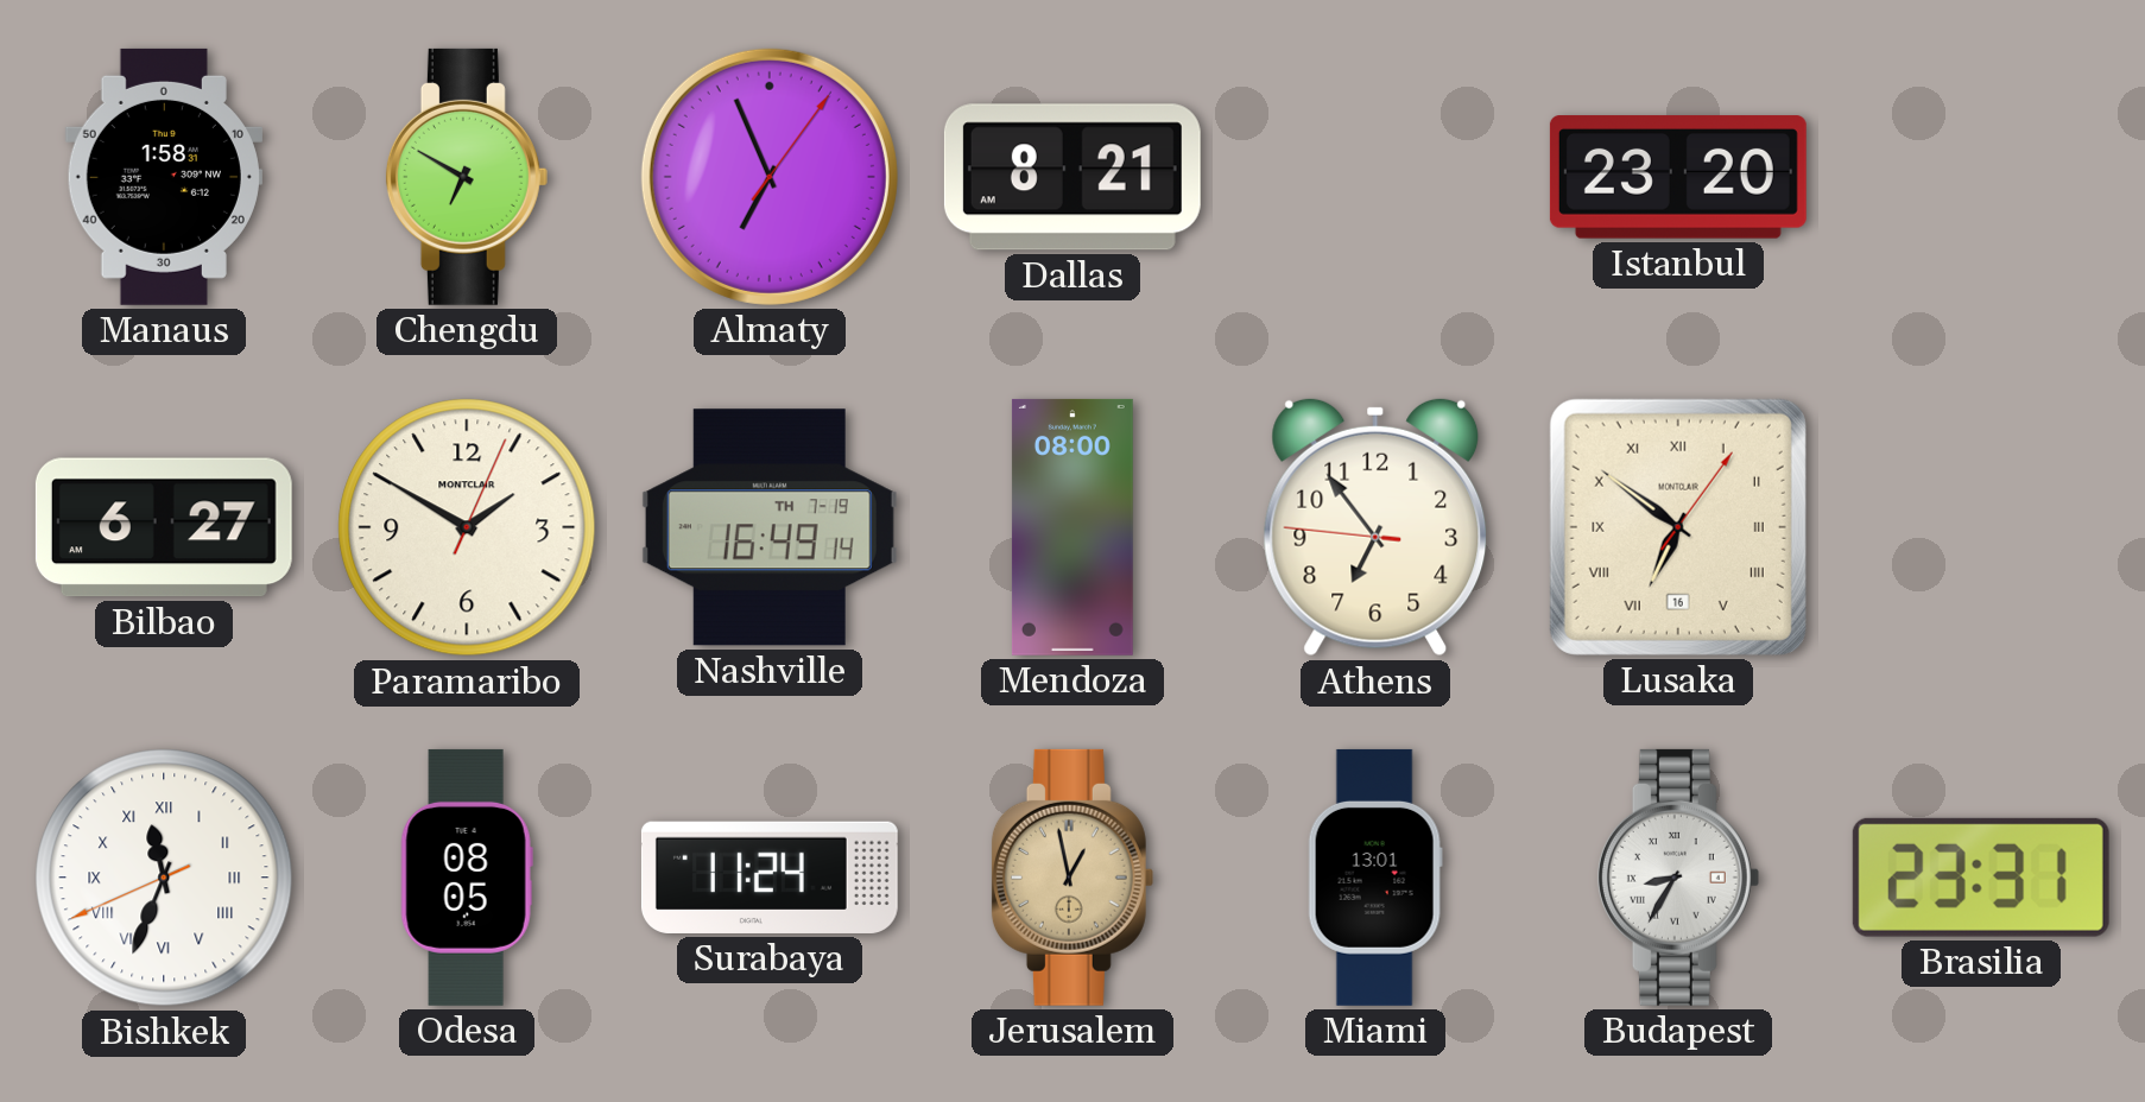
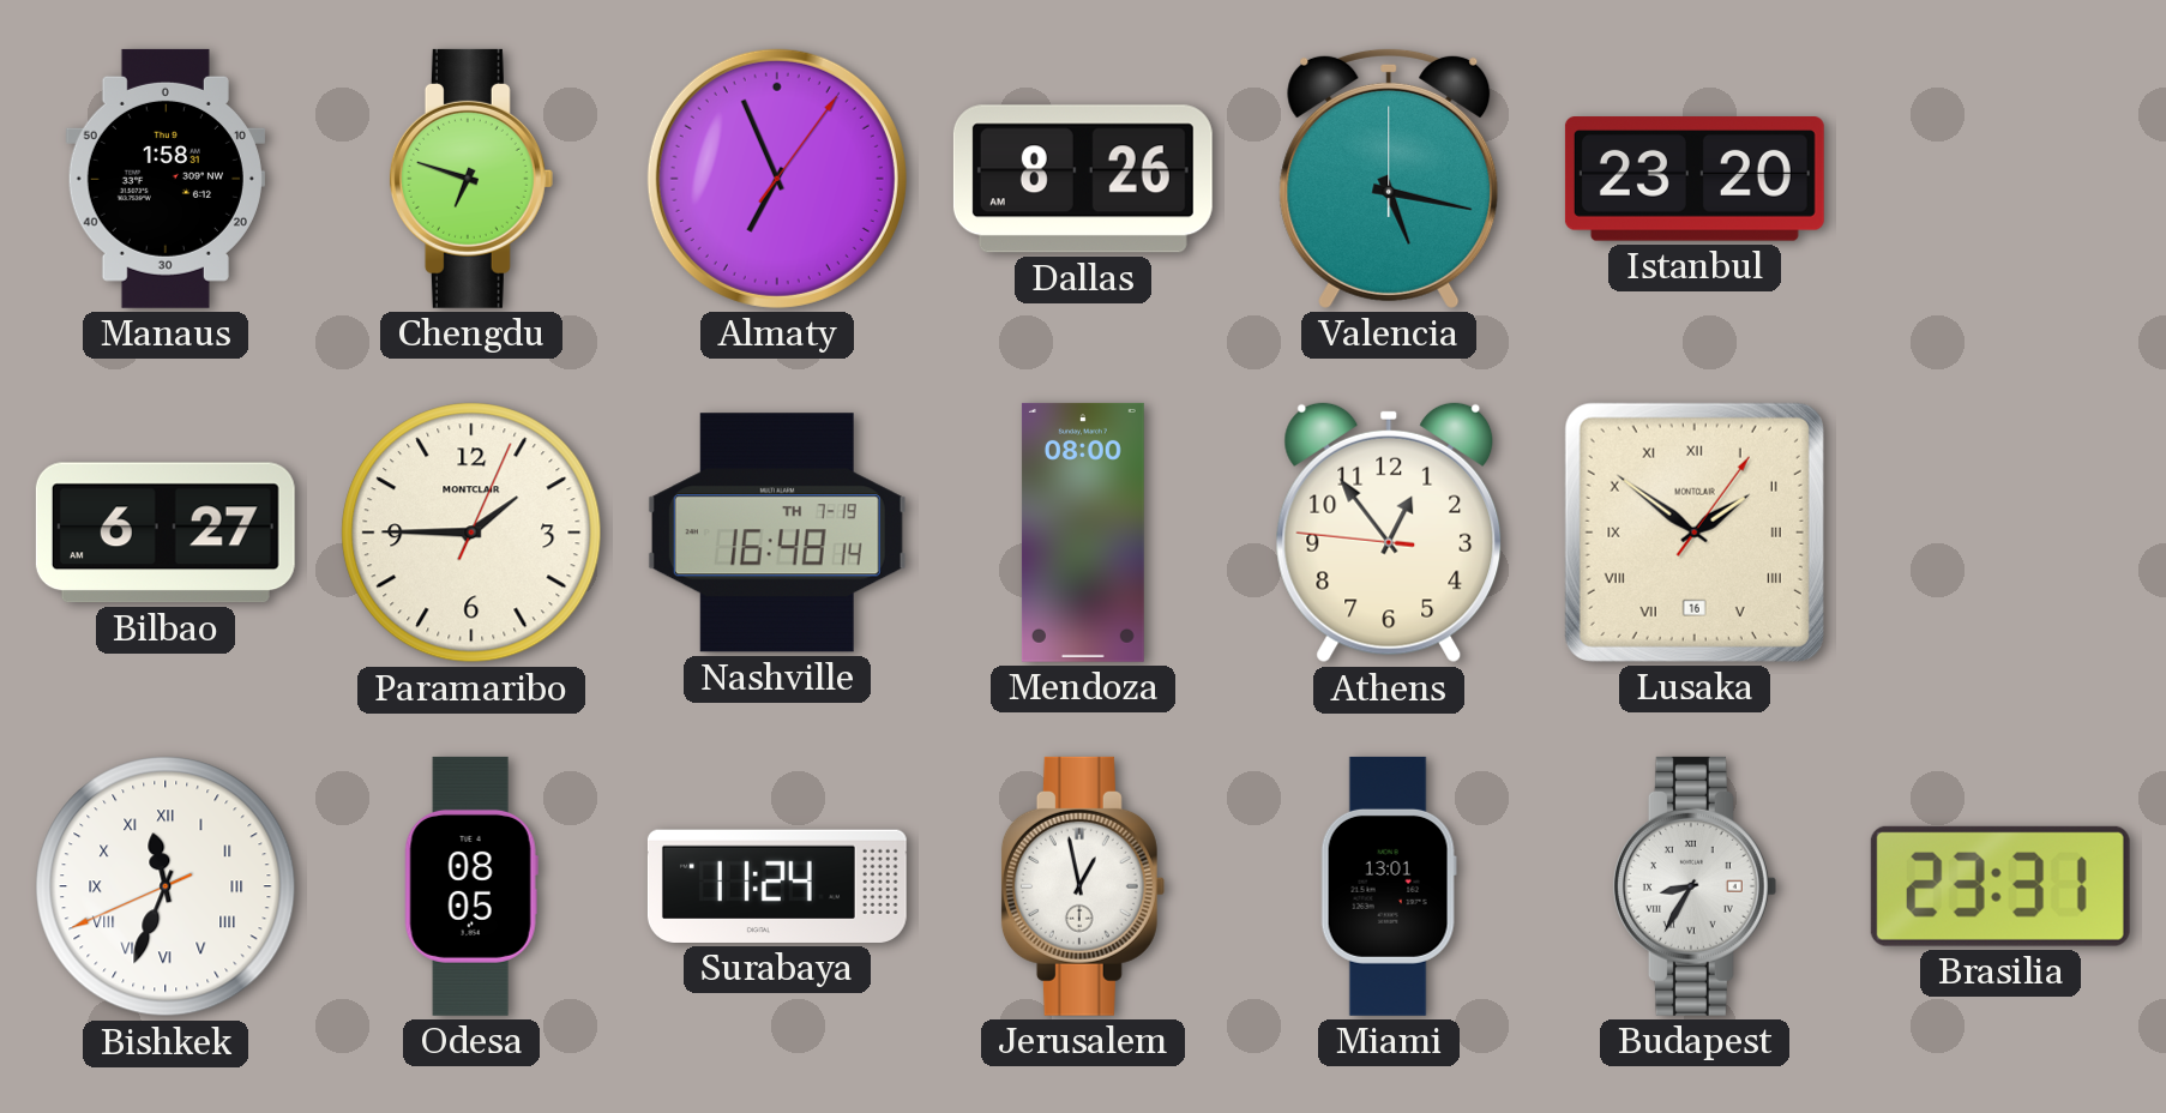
Chengdu: 6:50 -> 6:48
Dallas: 8:21 -> 8:26
Valencia: none -> 5:17
Paramaribo: 1:50 -> 1:45
Nashville: 16:49 -> 16:48
Athens: 6:53 -> 12:53
Lusaka: 6:51 -> 1:51
Jerusalem dial: champagne -> white
